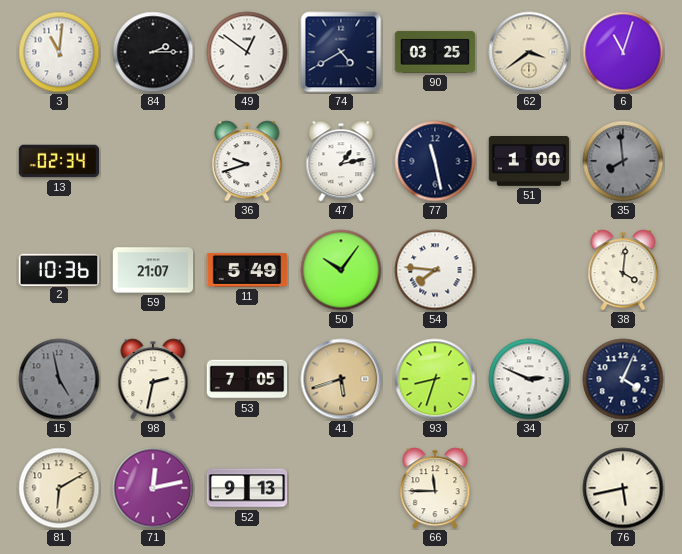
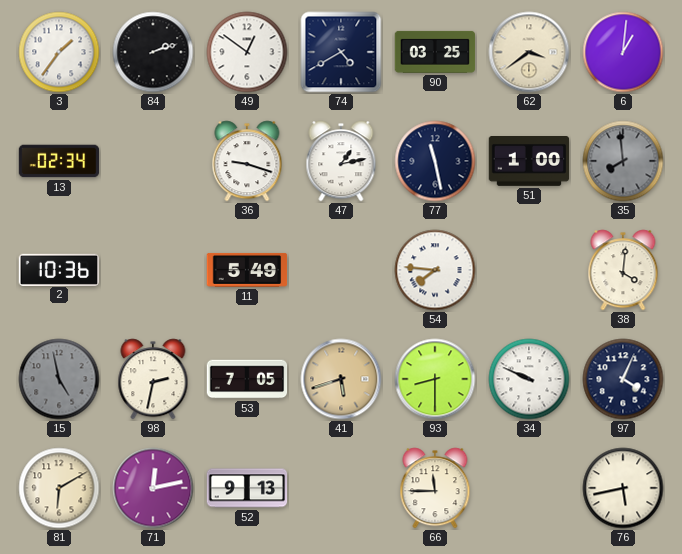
3: 11:01 -> 1:36
84: 2:15 -> 2:12
6: 11:03 -> 1:01
36: 9:42 -> 9:18
59: 21:07 -> none
50: 10:06 -> none
93: 8:33 -> 8:30
34: 2:49 -> 9:49
